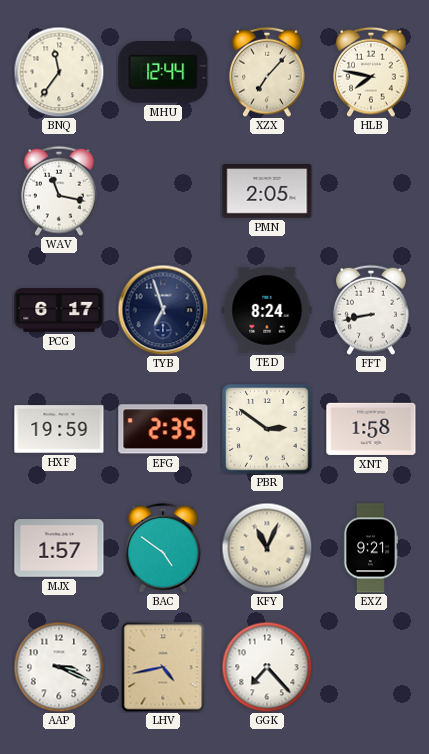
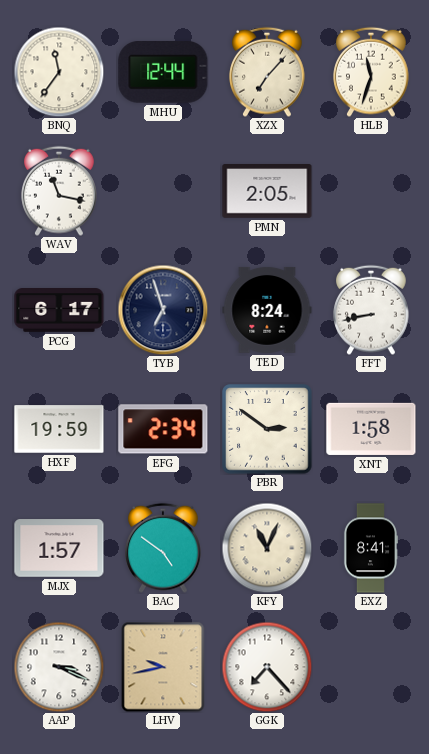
HLB: 7:47 -> 11:33
EFG: 2:35 -> 2:34
EXZ: 9:21 -> 8:41
LHV: 4:43 -> 9:43
